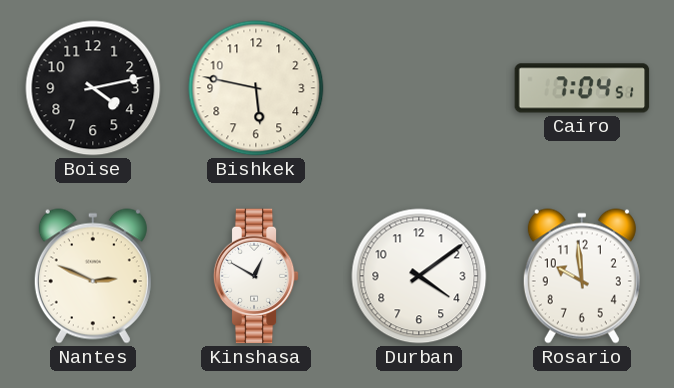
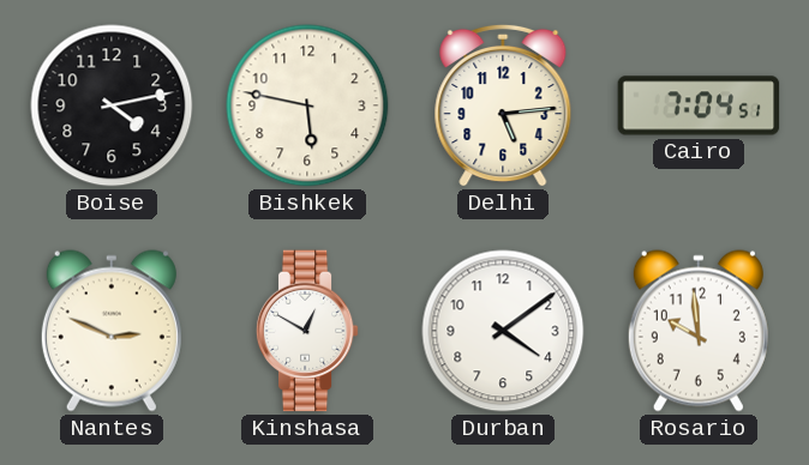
Delhi: none -> 5:14
